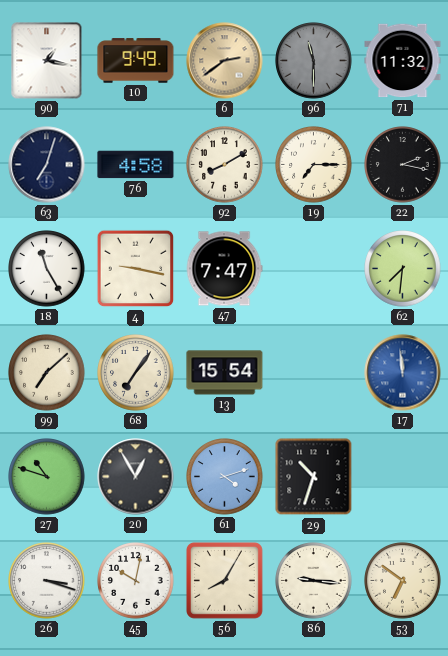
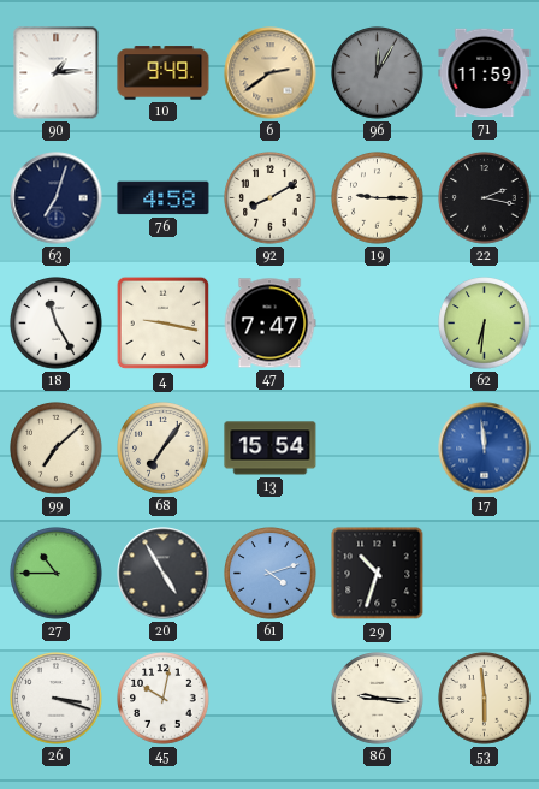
90: 1:17 -> 1:14
96: 11:30 -> 12:05
71: 11:32 -> 11:59
19: 7:15 -> 9:15
62: 7:31 -> 6:31
27: 10:48 -> 10:45
20: 12:55 -> 4:55
56: 8:05 -> none
53: 6:51 -> 5:59
